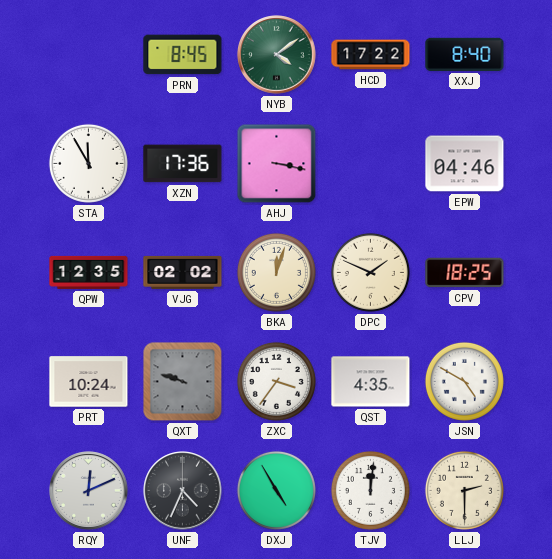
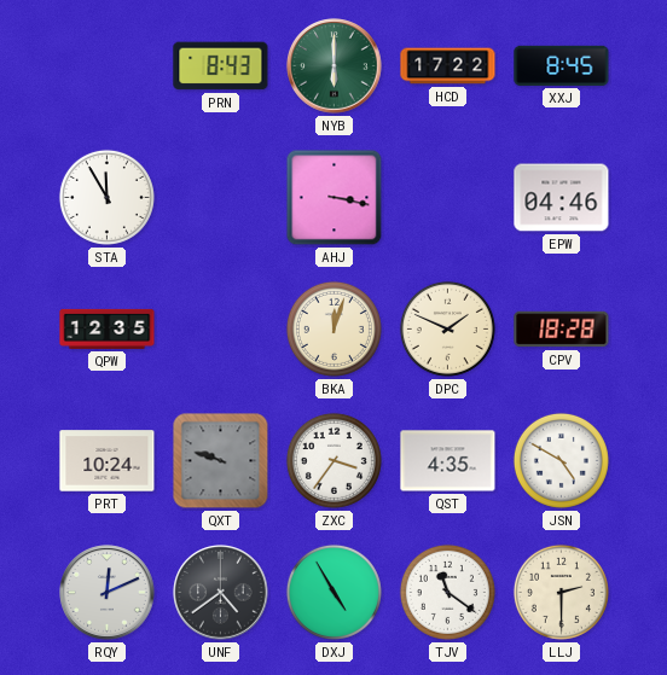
PRN: 8:45 -> 8:43
NYB: 4:09 -> 6:00
XXJ: 8:40 -> 8:45
XZN: 17:36 -> none
VJG: 02:02 -> none
CPV: 18:25 -> 18:28
UNF: 4:34 -> 4:39
TJV: 12:01 -> 11:21
